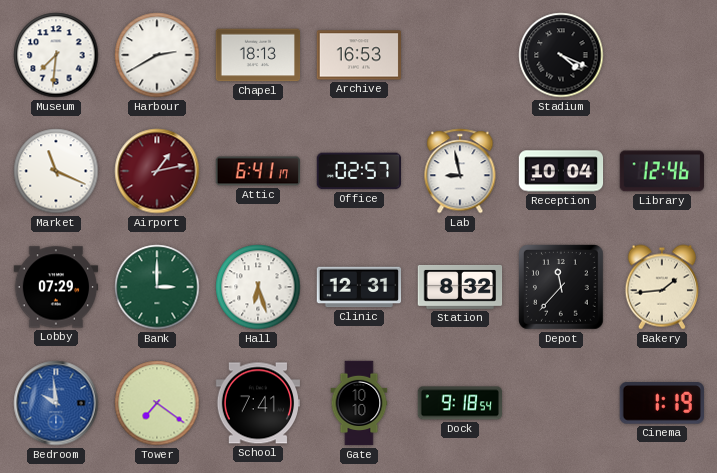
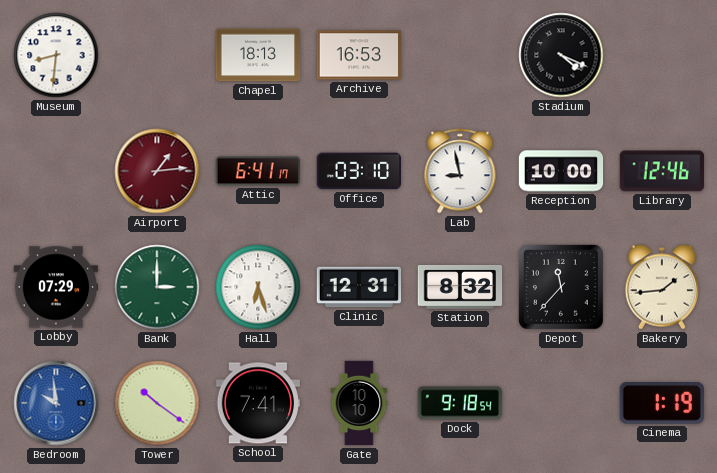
Museum: 7:31 -> 8:31
Harbour: 2:40 -> none
Market: 11:19 -> none
Airport: 1:13 -> 1:14
Office: 02:57 -> 03:10
Reception: 10:04 -> 10:00
Tower: 7:21 -> 10:21
